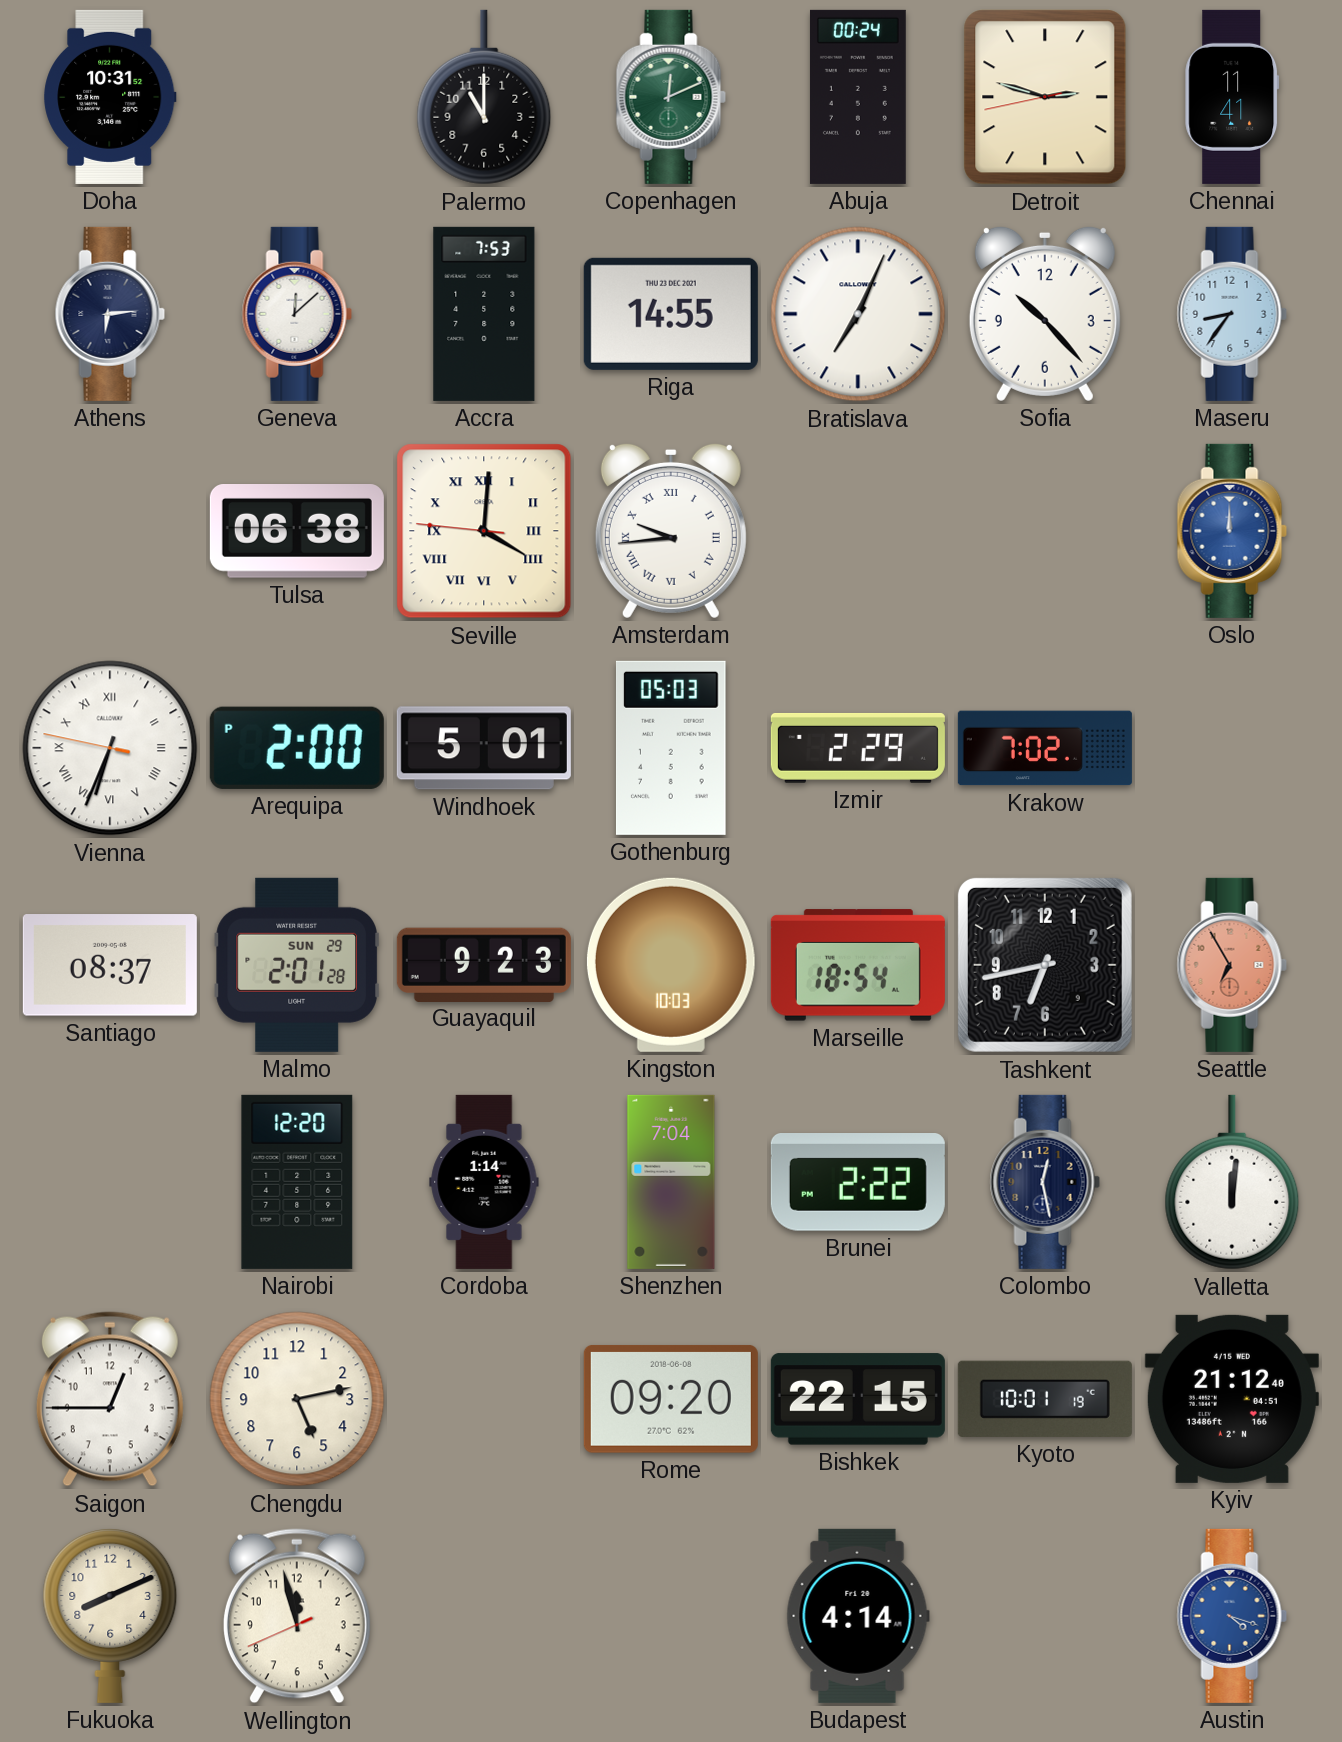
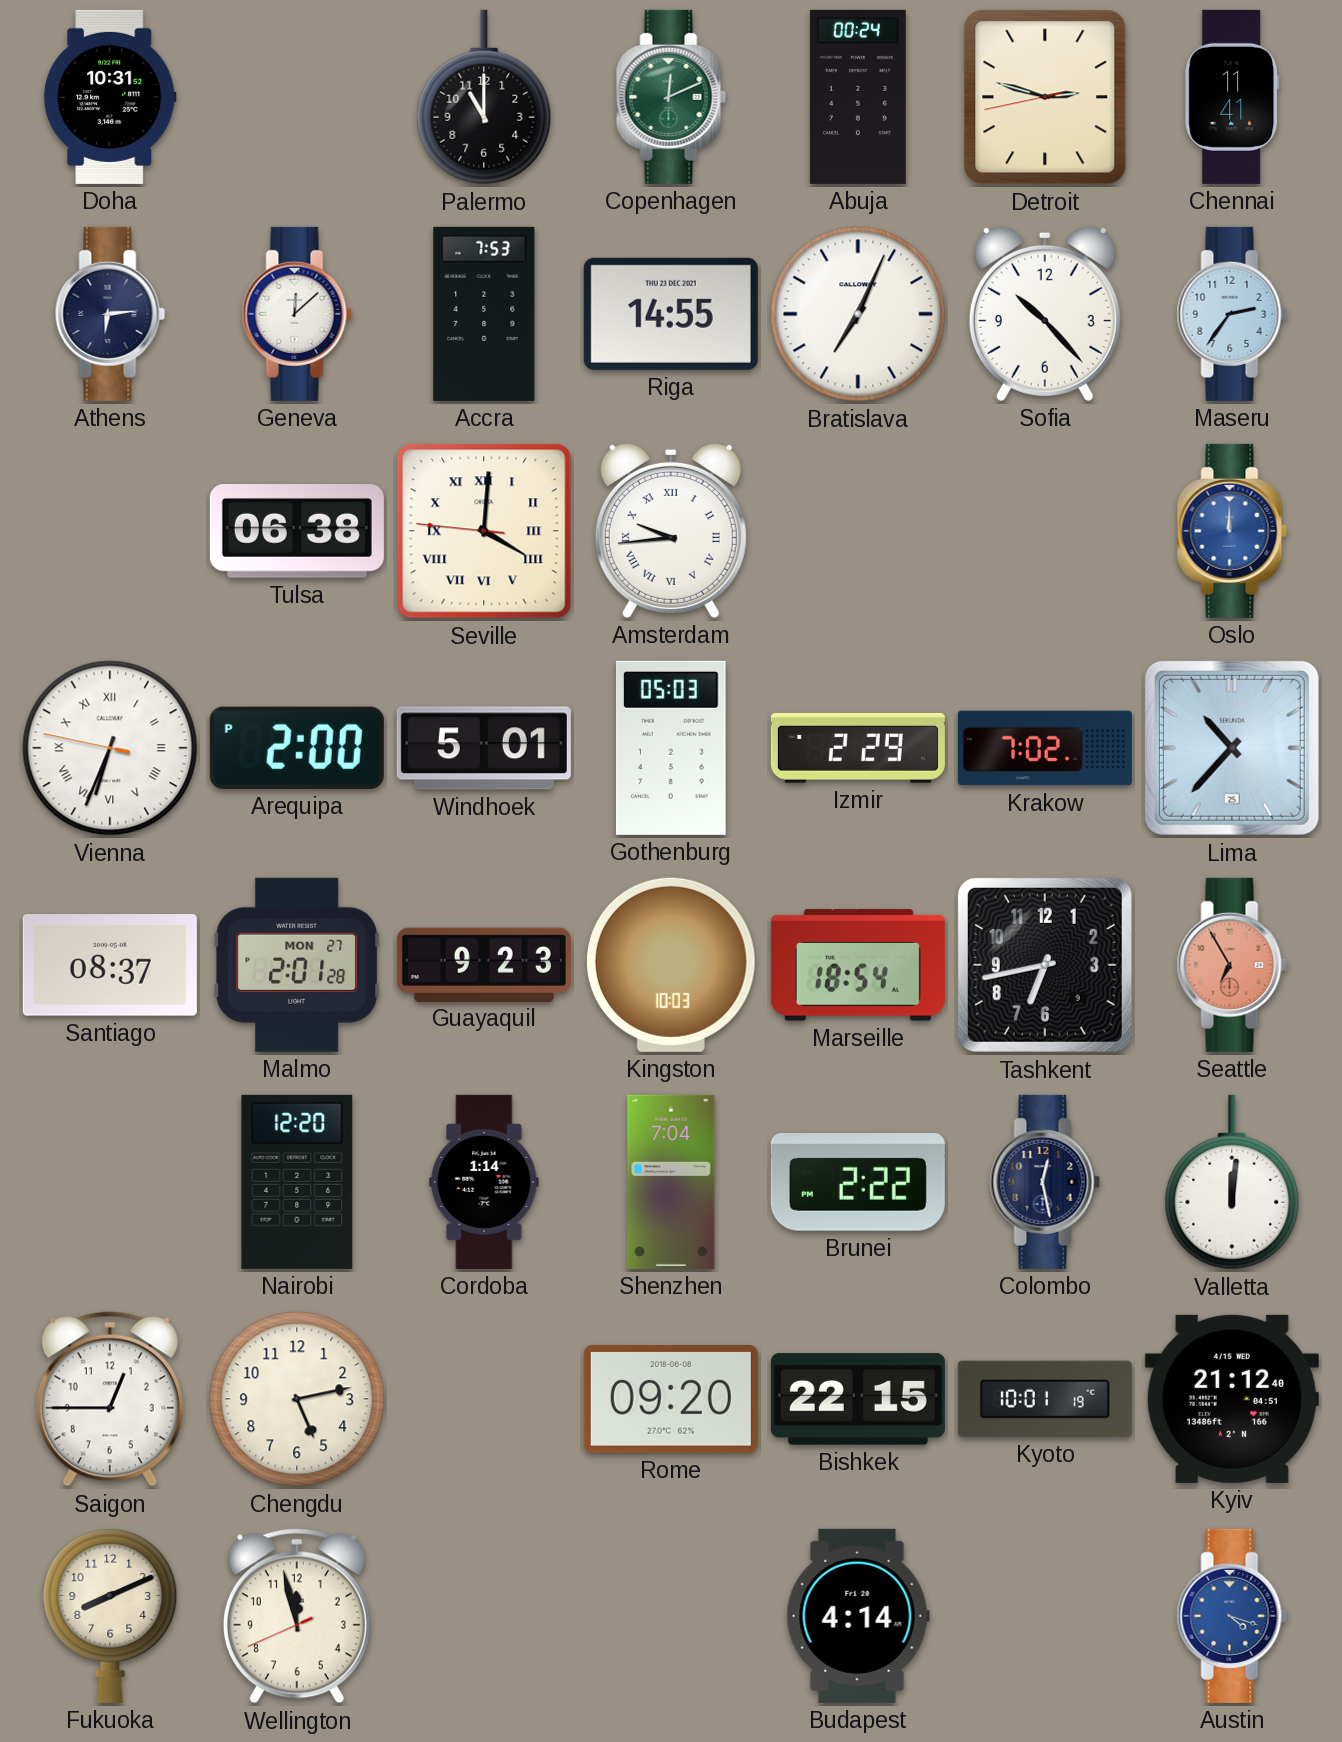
Maseru: 8:36 -> 2:36
Lima: none -> 10:37
Malmo date: SUN 29 -> MON 27
